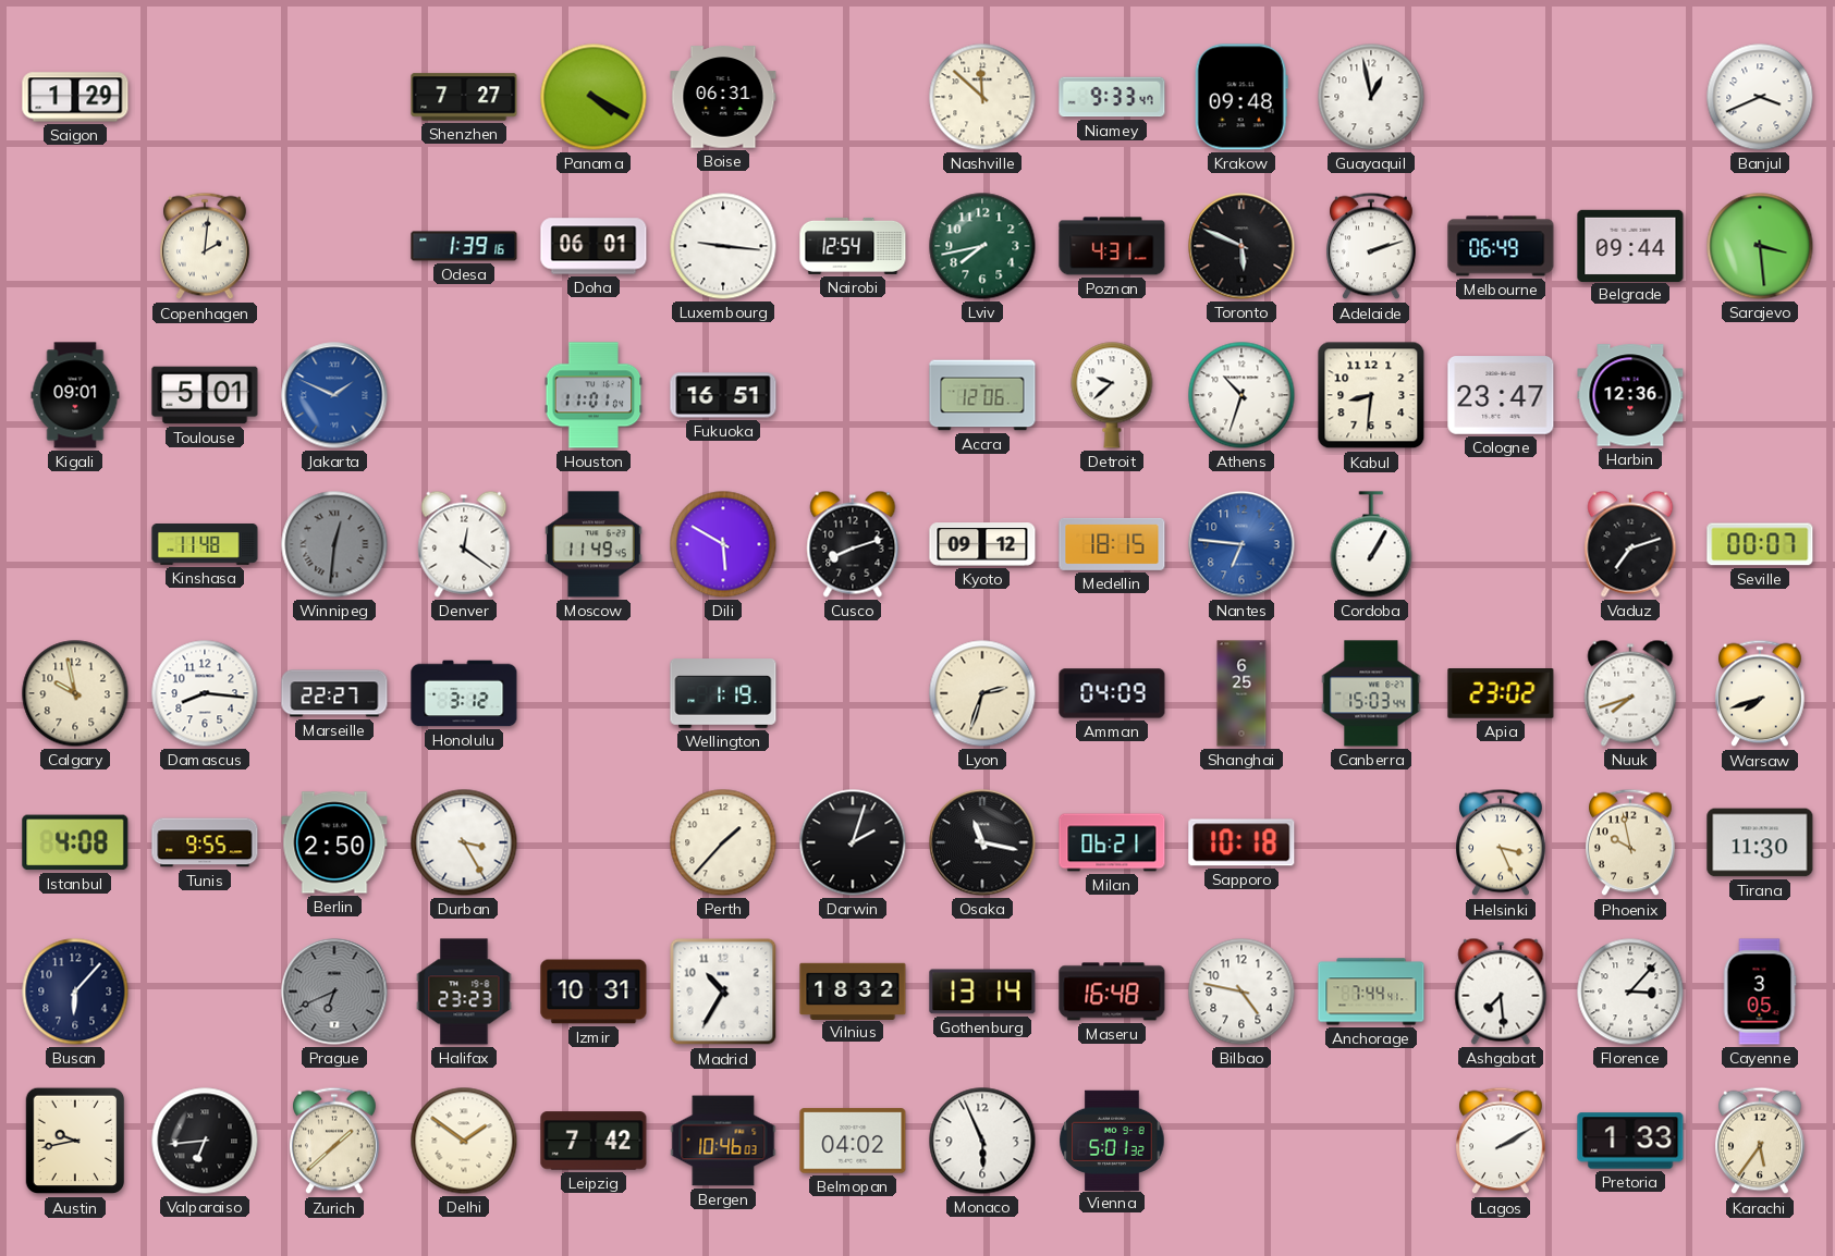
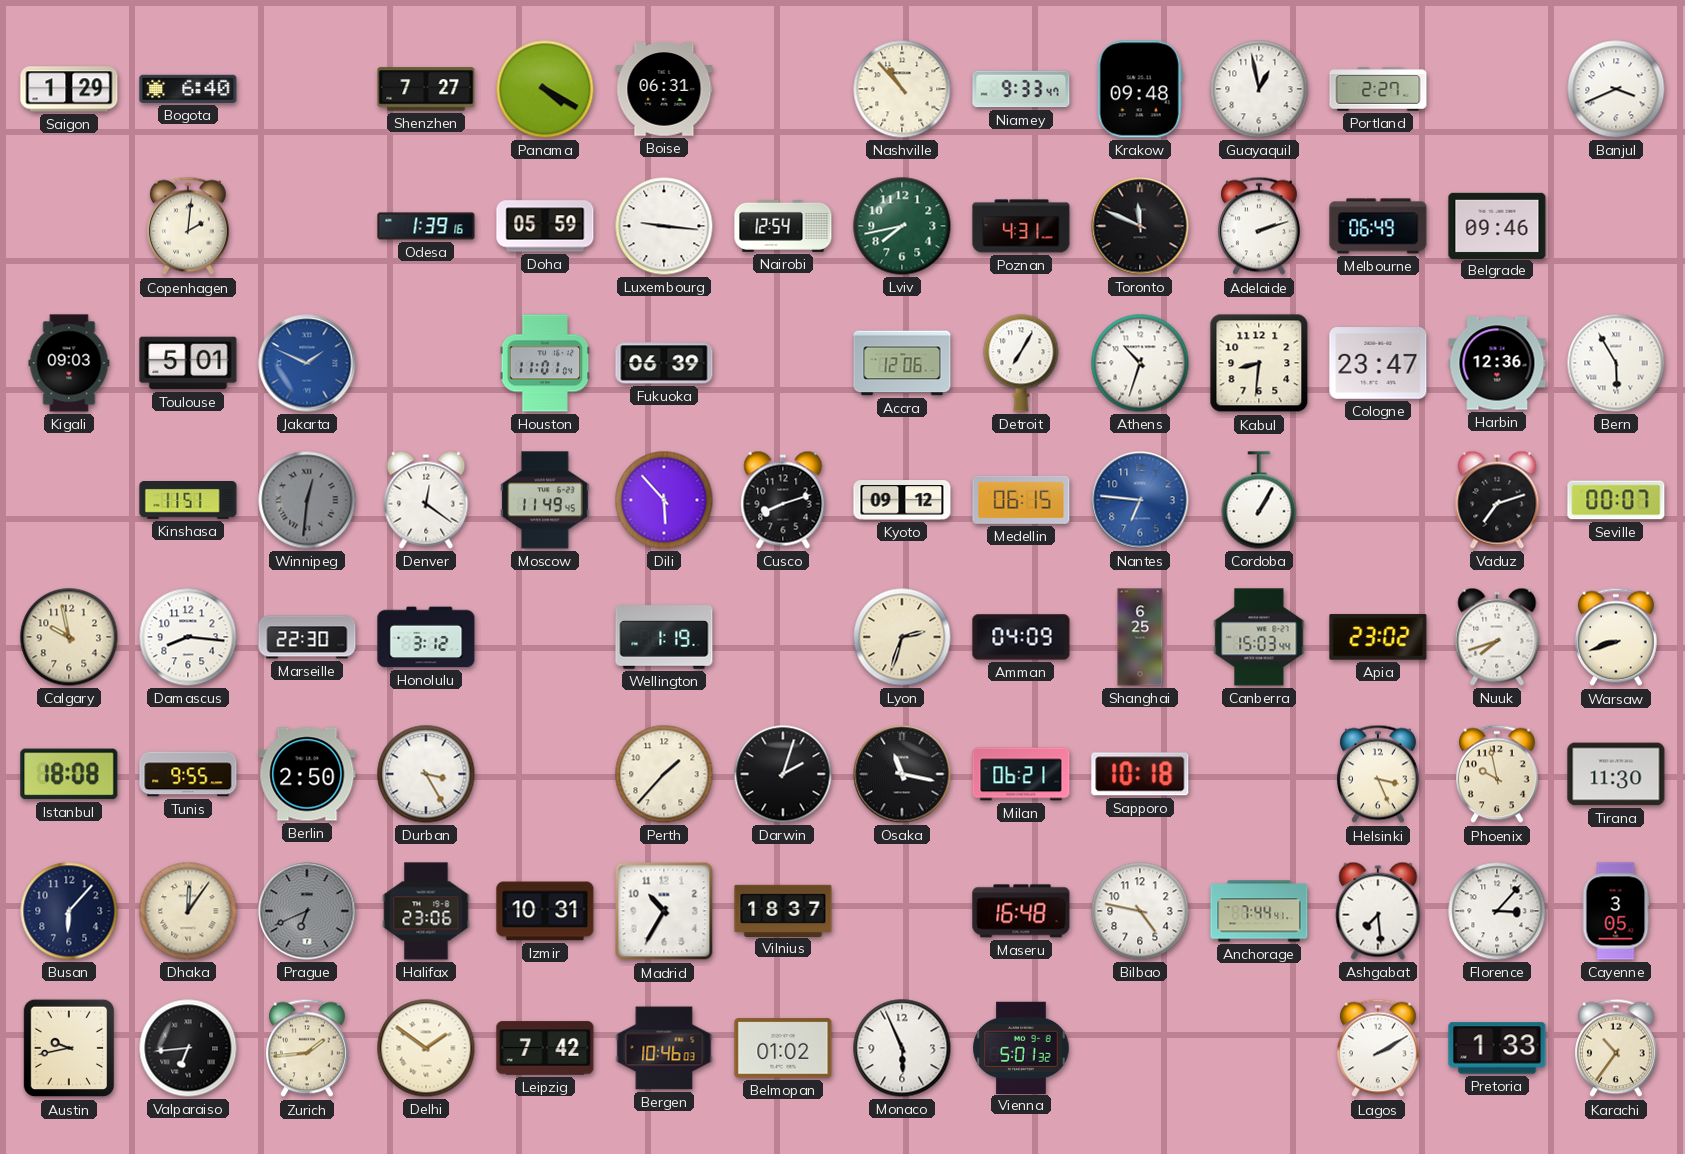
Bogota: none -> 6:40
Nashville: 11:52 -> 10:53
Portland: none -> 2:27
Doha: 06:01 -> 05:59
Toronto: 5:49 -> 11:49
Belgrade: 09:44 -> 09:46
Sarajevo: 3:29 -> none
Kigali: 09:01 -> 09:03
Fukuoka: 16:51 -> 06:39
Detroit: 9:38 -> 7:05
Bern: none -> 5:55
Kinshasa: 11:48 -> 11:51
Dili: 5:50 -> 5:53
Medellin: 18:15 -> 06:15
Marseille: 22:27 -> 22:30
Warsaw: 7:42 -> 8:42
Istanbul: 4:08 -> 18:08
Dhaka: none -> 12:06
Halifax: 23:23 -> 23:06
Vilnius: 18:32 -> 18:37
Gothenburg: 13:14 -> none
Zurich: 1:38 -> 1:44
Belmopan: 04:02 -> 01:02
Karachi: 5:36 -> 10:36
